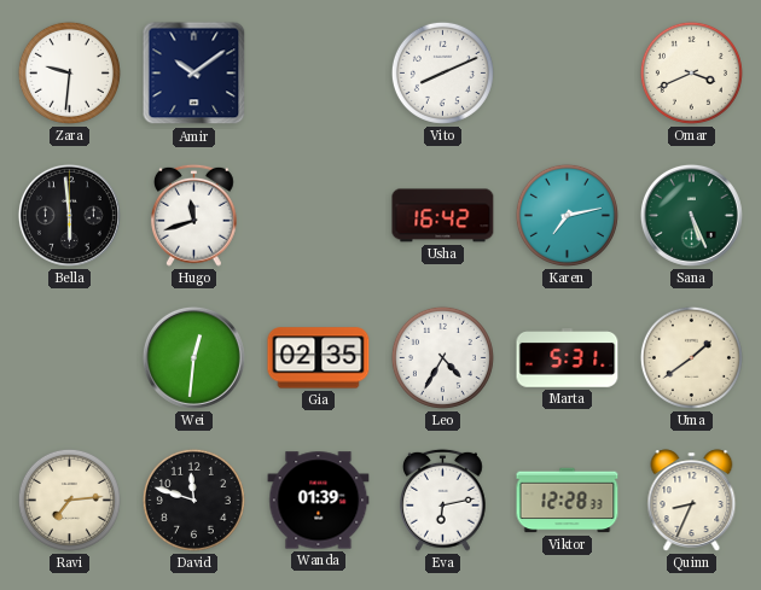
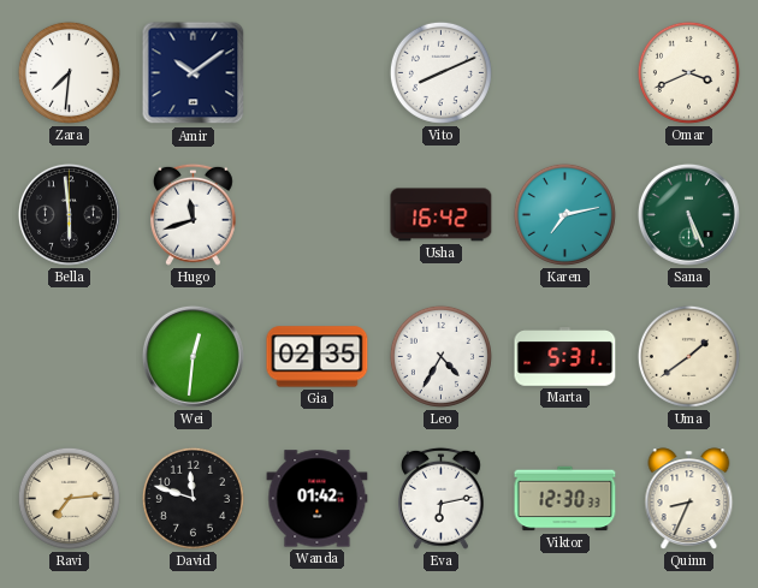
Zara: 9:31 -> 7:31
Wanda: 01:39 -> 01:42
Viktor: 12:28 -> 12:30
